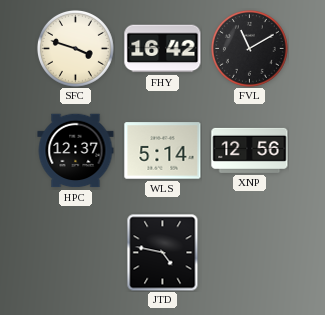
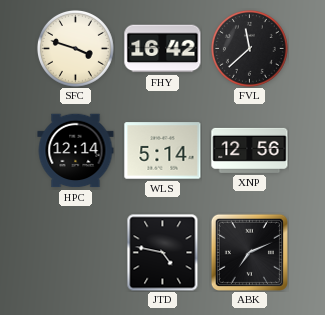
FVL: 11:10 -> 11:38
HPC: 12:37 -> 12:14
ABK: none -> 7:11
